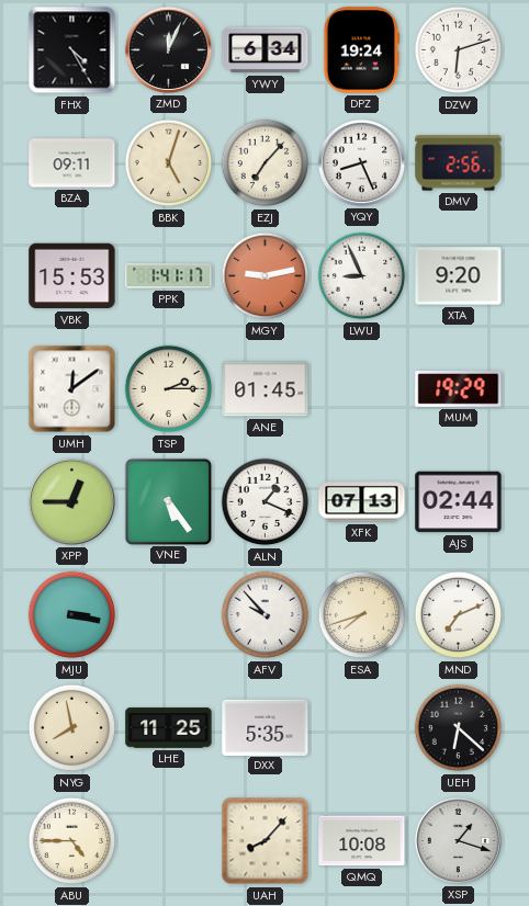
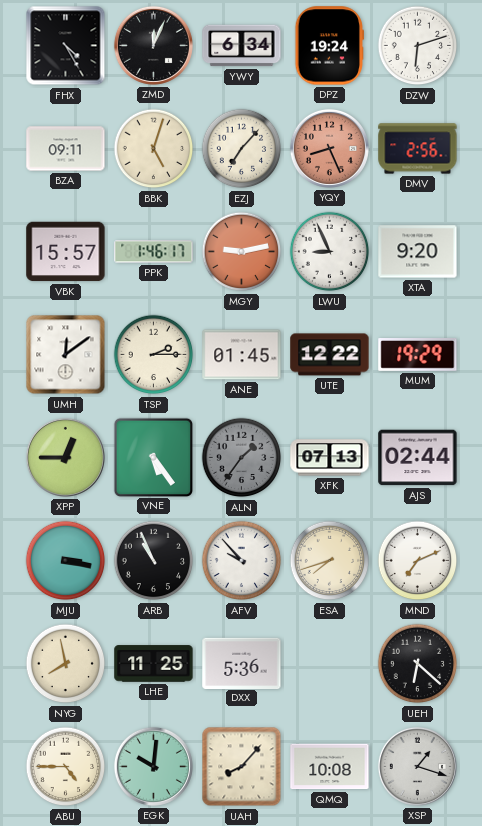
YQY dial: white -> salmon
VBK: 15:53 -> 15:57
PPK: 1:41 -> 1:46
UTE: none -> 12:22
ALN: 1:19 -> 1:36
ALN dial: white -> grey
ARB: none -> 10:56
DXX: 5:35 -> 5:36
EGK: none -> 10:01
